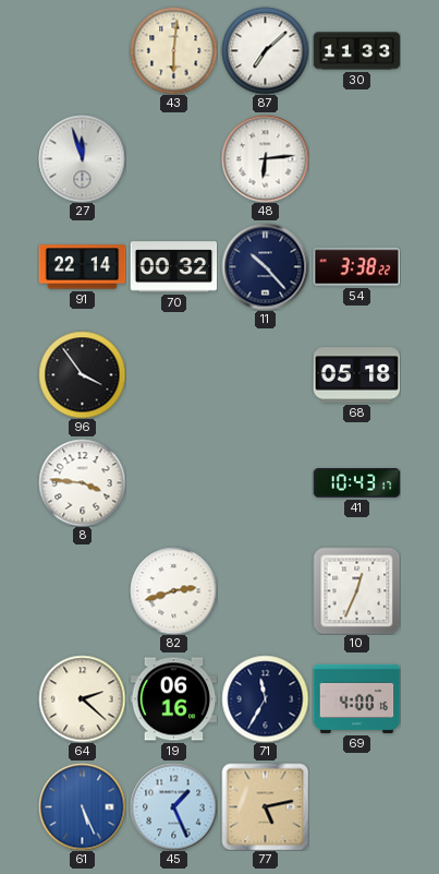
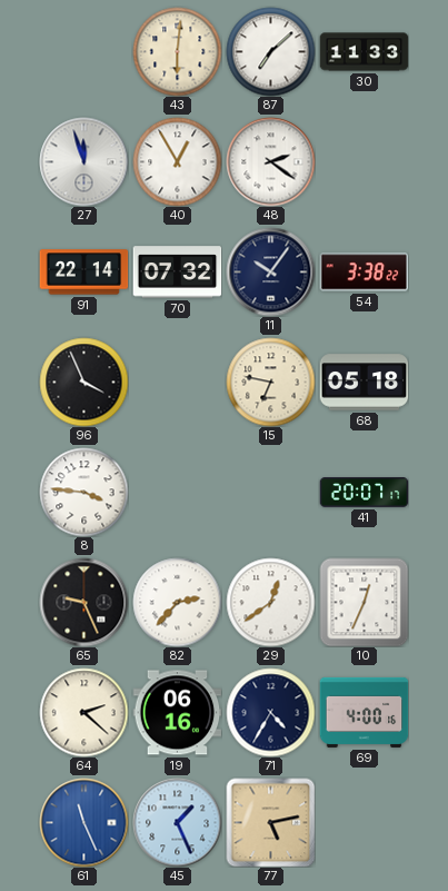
40: none -> 12:55
48: 6:14 -> 2:21
70: 00:32 -> 07:32
11: 10:23 -> 10:06
96: 3:54 -> 3:56
15: none -> 6:47
41: 10:43 -> 20:07
65: none -> 9:26
82: 2:42 -> 2:37
29: none -> 12:39
71: 11:35 -> 4:35
61: 5:26 -> 11:26
